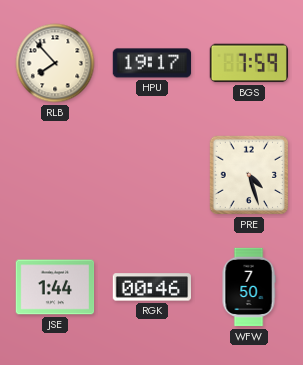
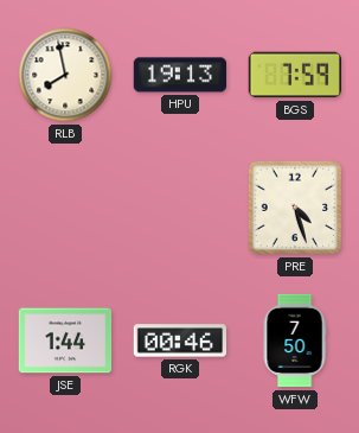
RLB: 7:53 -> 7:58
HPU: 19:17 -> 19:13
